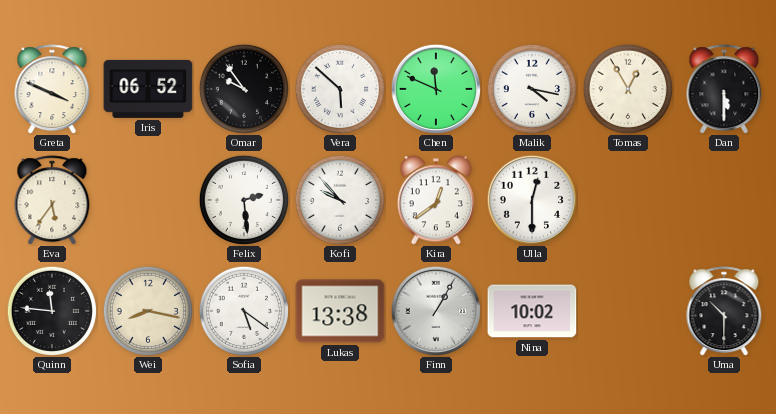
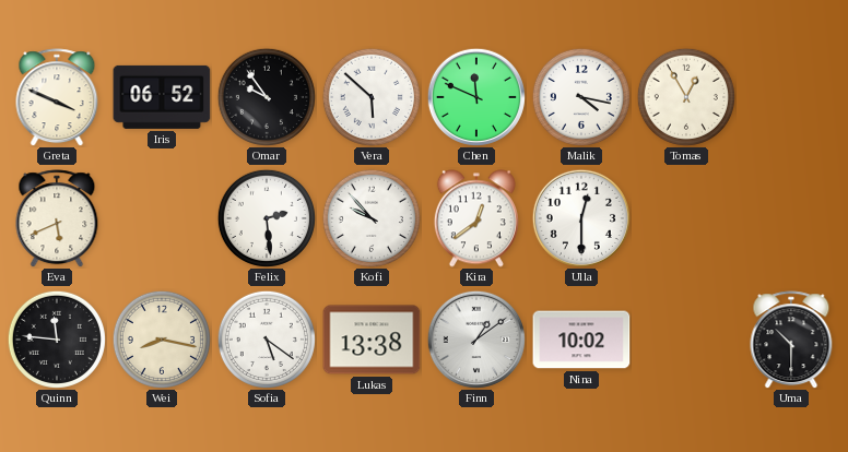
Dan: 5:30 -> none
Eva: 5:36 -> 5:41
Finn: 1:05 -> 1:09
